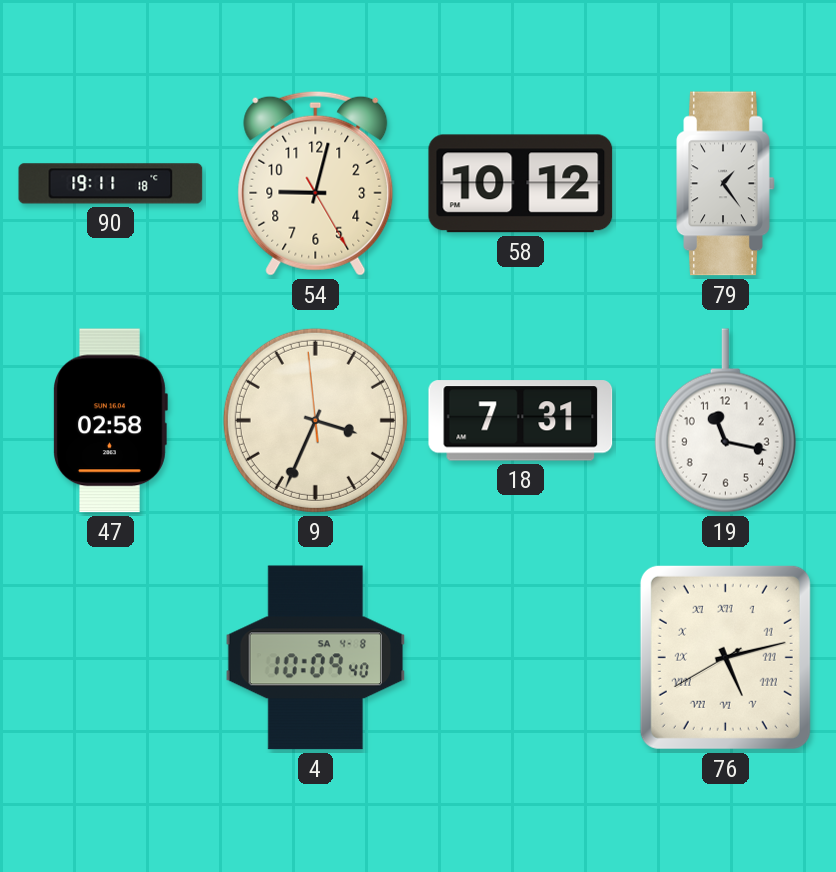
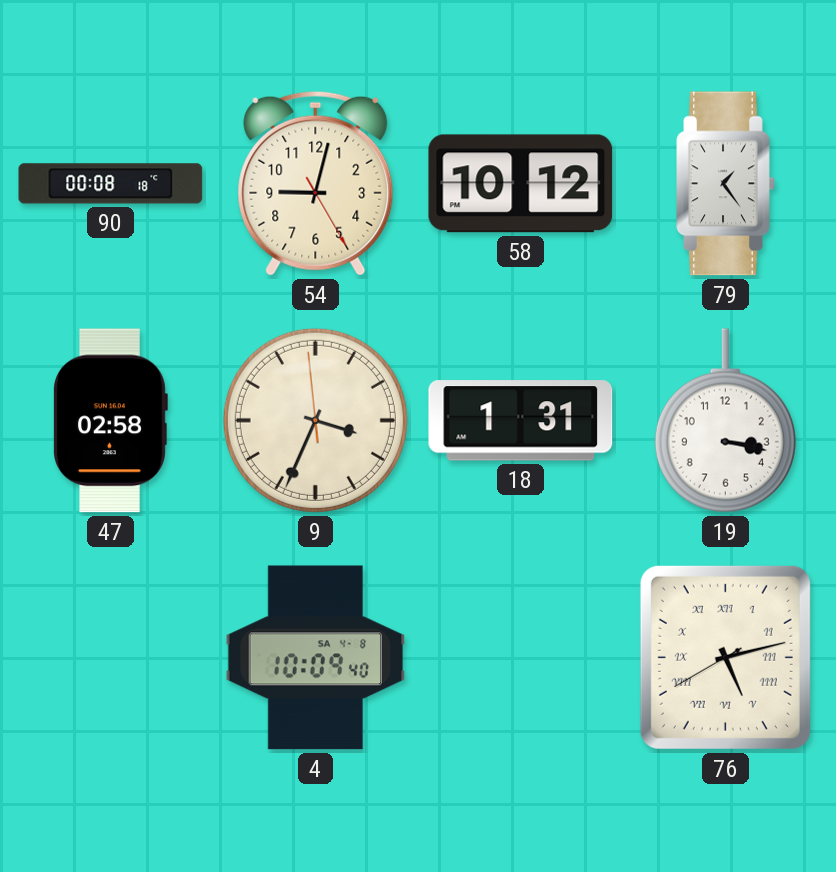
90: 19:11 -> 00:08
18: 7:31 -> 1:31
19: 11:17 -> 3:17
